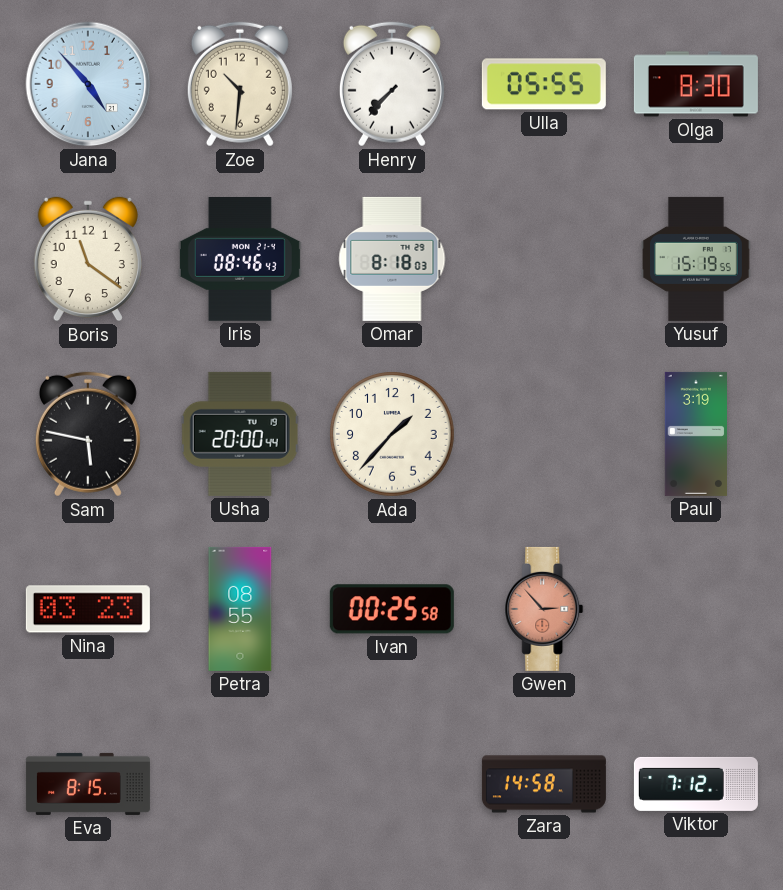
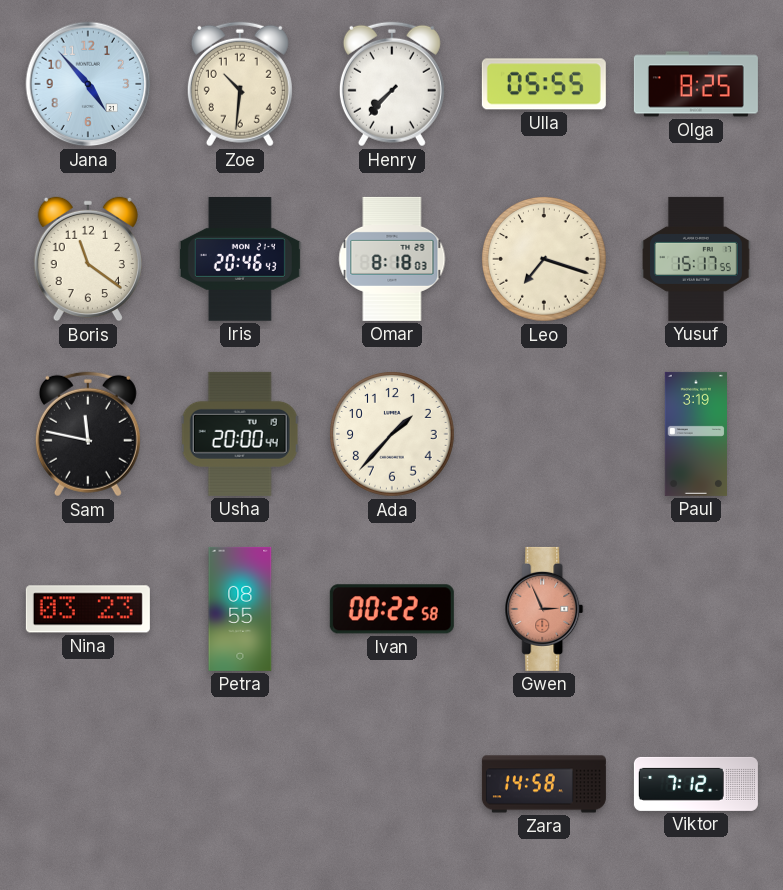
Olga: 8:30 -> 8:25
Iris: 08:46 -> 20:46
Leo: none -> 7:18
Yusuf: 15:19 -> 15:17
Sam: 5:47 -> 11:47
Ivan: 00:25 -> 00:22
Gwen: 2:53 -> 2:56
Eva: 8:15 -> none
